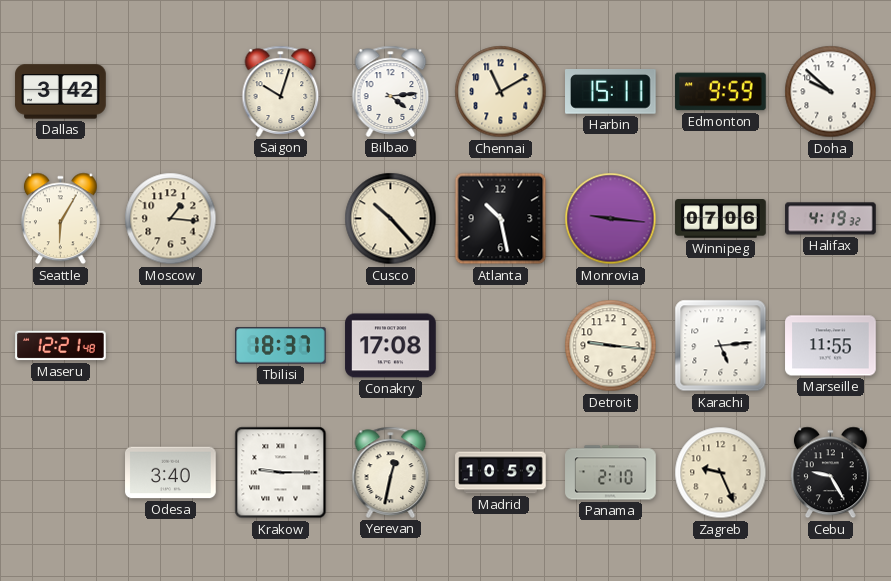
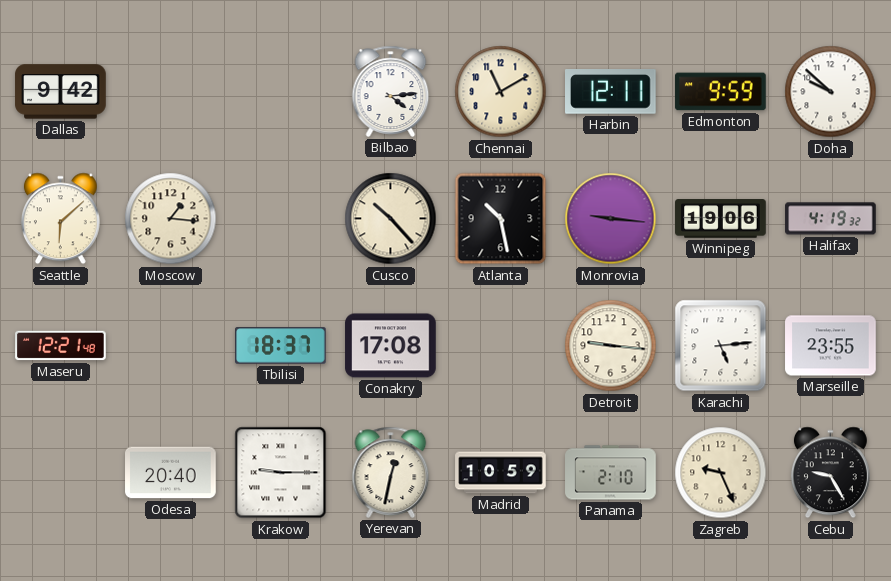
Dallas: 3:42 -> 9:42
Saigon: 10:03 -> none
Harbin: 15:11 -> 12:11
Seattle: 6:05 -> 6:08
Winnipeg: 07:06 -> 19:06
Marseille: 11:55 -> 23:55
Odesa: 3:40 -> 20:40
